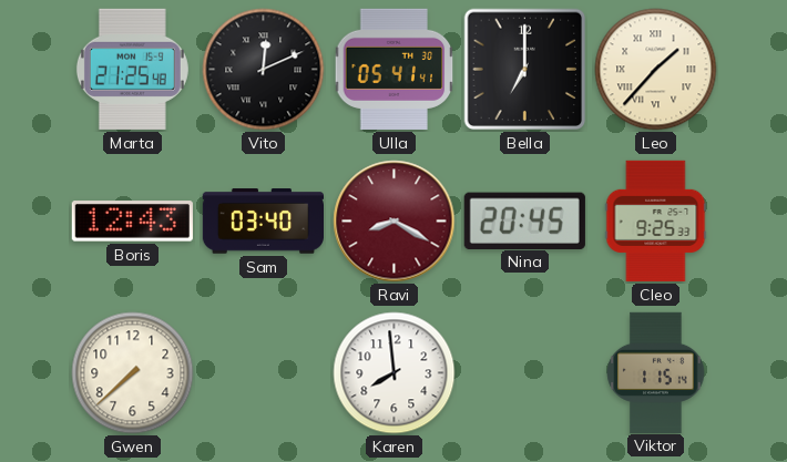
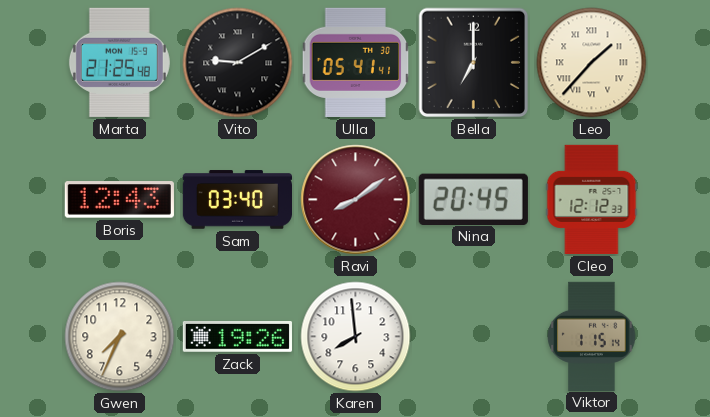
Vito: 12:11 -> 9:10
Ravi: 8:20 -> 8:09
Cleo: 9:25 -> 12:12
Gwen: 7:38 -> 7:34
Zack: none -> 19:26
